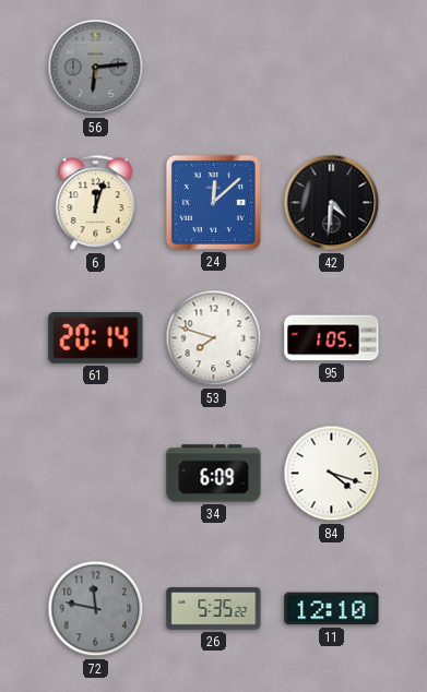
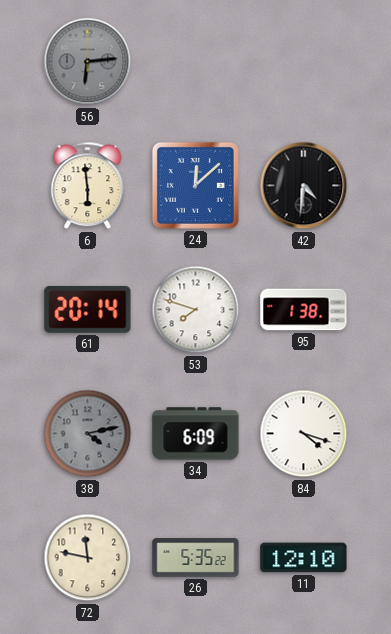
6: 12:03 -> 5:59
95: 1:05 -> 1:38
38: none -> 4:13
72 dial: grey -> cream
